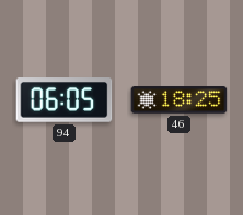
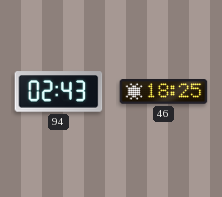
94: 06:05 -> 02:43
